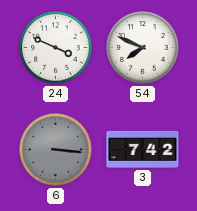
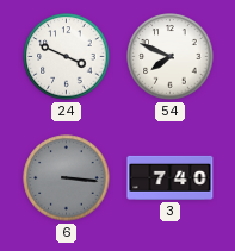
3: 7:42 -> 7:40
